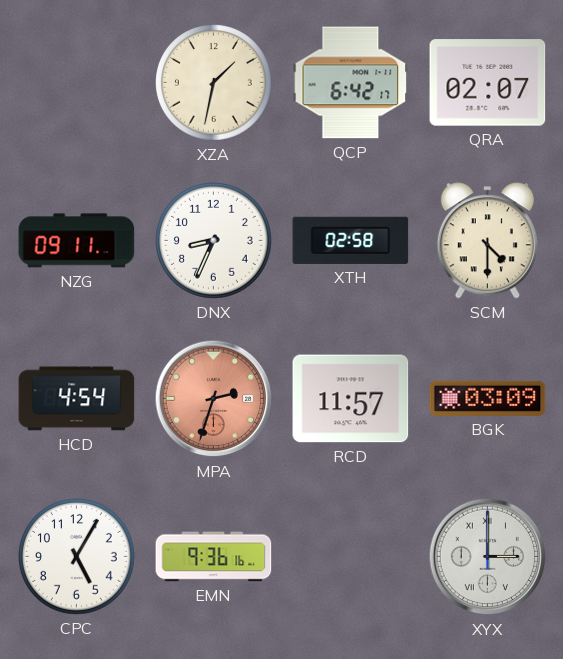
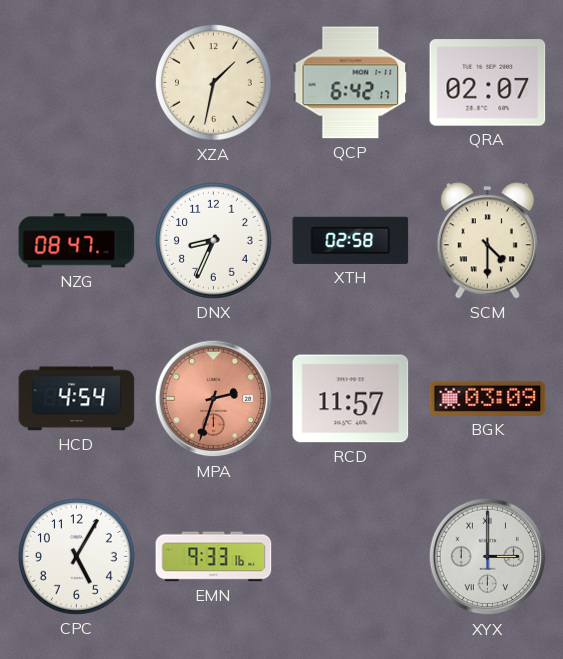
NZG: 09:11 -> 08:47
EMN: 9:36 -> 9:33
